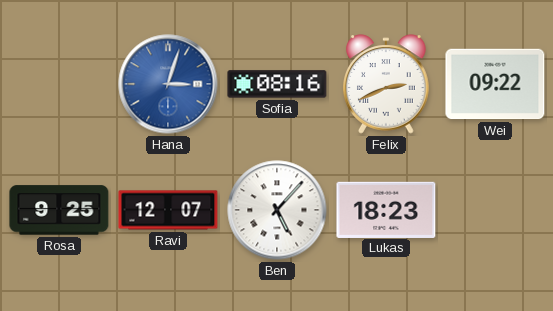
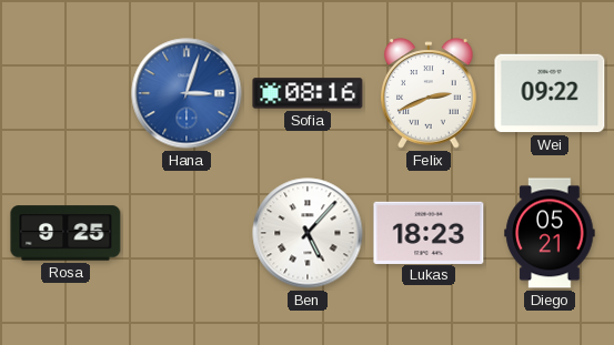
Ravi: 12:07 -> none
Diego: none -> 05:21
